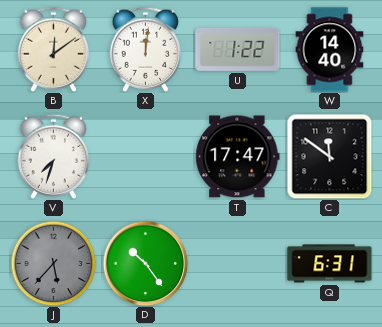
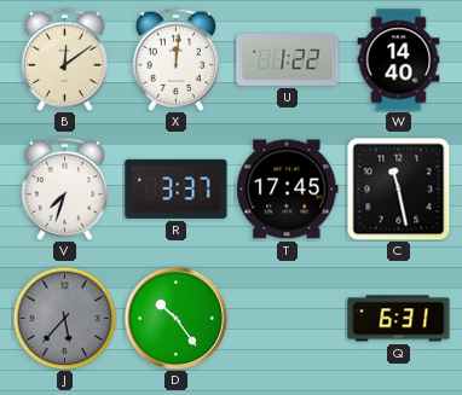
R: none -> 3:37
T: 17:47 -> 17:45
C: 11:51 -> 11:28
